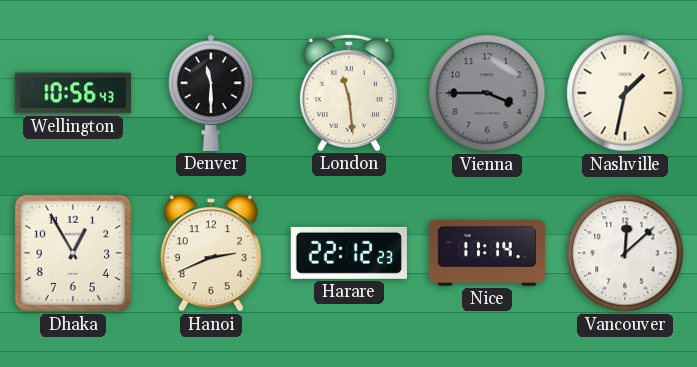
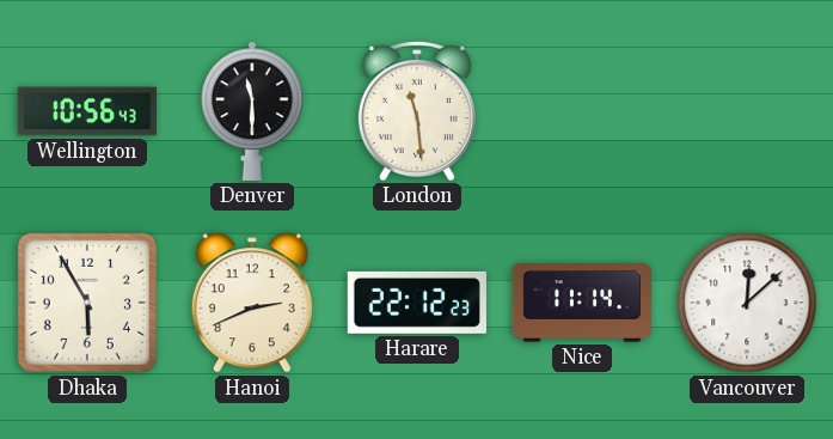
Vienna: 3:45 -> none
Nashville: 1:32 -> none
Dhaka: 12:55 -> 5:55
